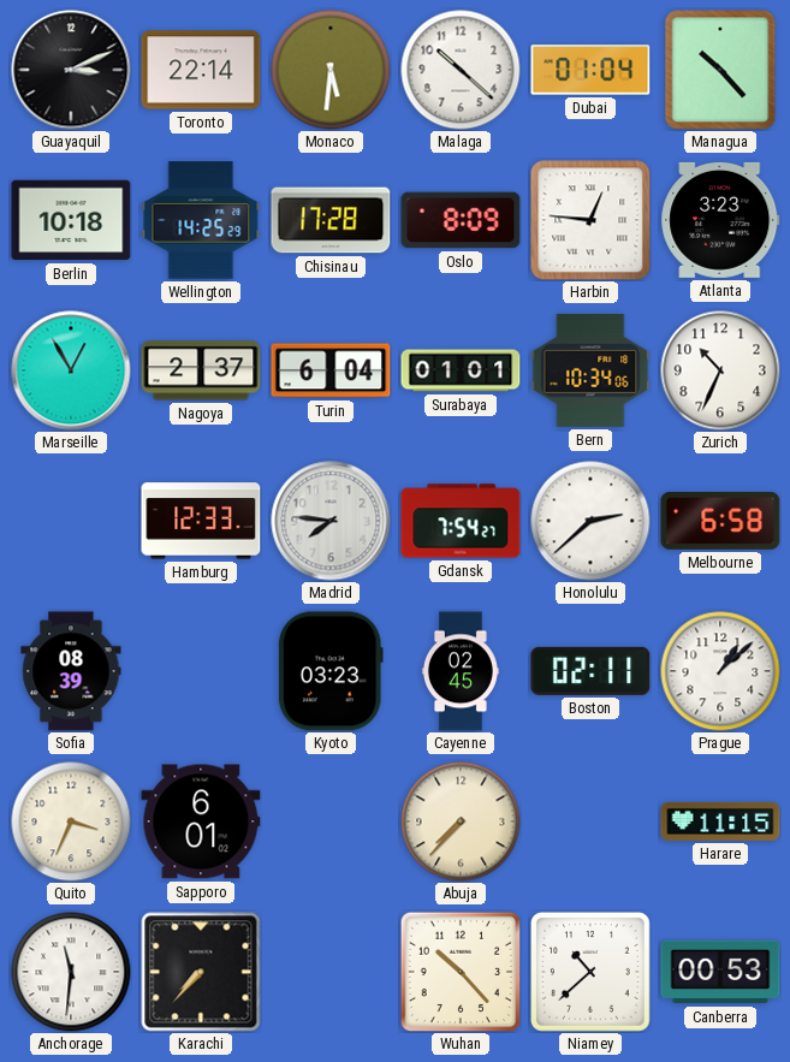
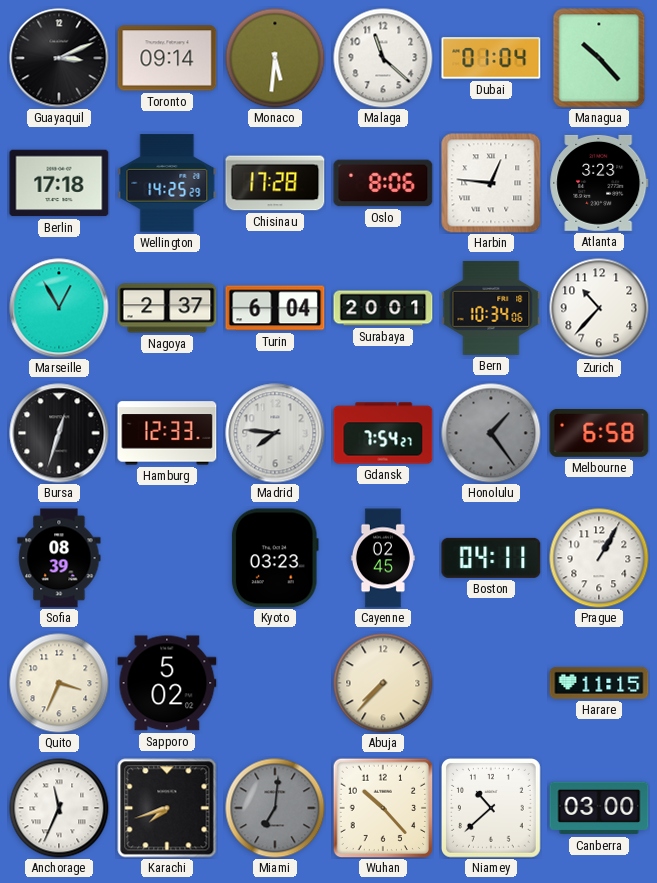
Toronto: 22:14 -> 09:14
Malaga: 10:22 -> 11:22
Berlin: 10:18 -> 17:18
Oslo: 8:09 -> 8:06
Surabaya: 01:01 -> 20:01
Zurich: 10:34 -> 10:37
Bursa: none -> 12:33
Honolulu: 2:38 -> 1:24
Honolulu dial: white -> grey
Boston: 02:11 -> 04:11
Prague: 1:08 -> 1:05
Sapporo: 6:01 -> 5:02
Anchorage: 11:31 -> 11:34
Karachi: 7:37 -> 7:42
Miami: none -> 7:01
Canberra: 00:53 -> 03:00
